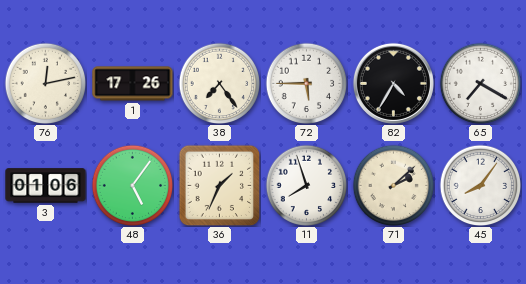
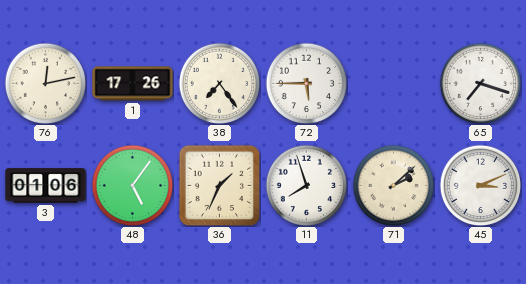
82: 4:35 -> none
65: 7:20 -> 7:18
45: 8:06 -> 3:11
